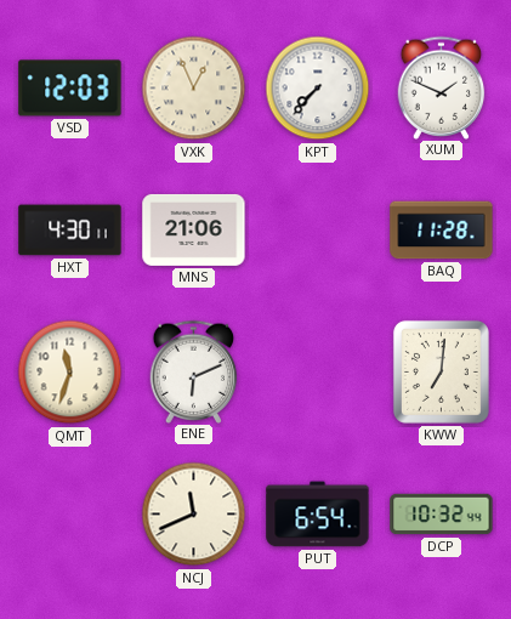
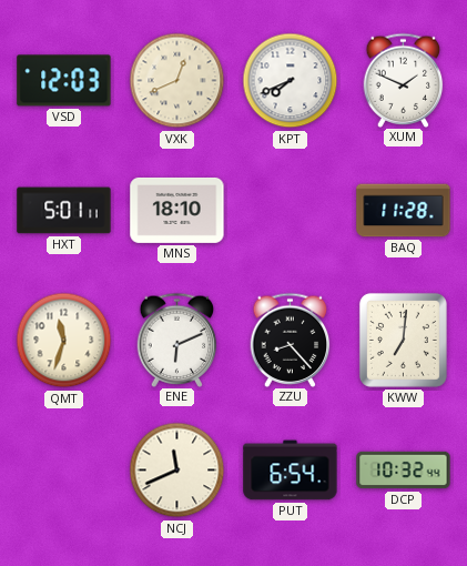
VXK: 12:56 -> 12:41
KPT: 7:37 -> 7:41
HXT: 4:30 -> 5:01
MNS: 21:06 -> 18:10
ZZU: none -> 8:23
